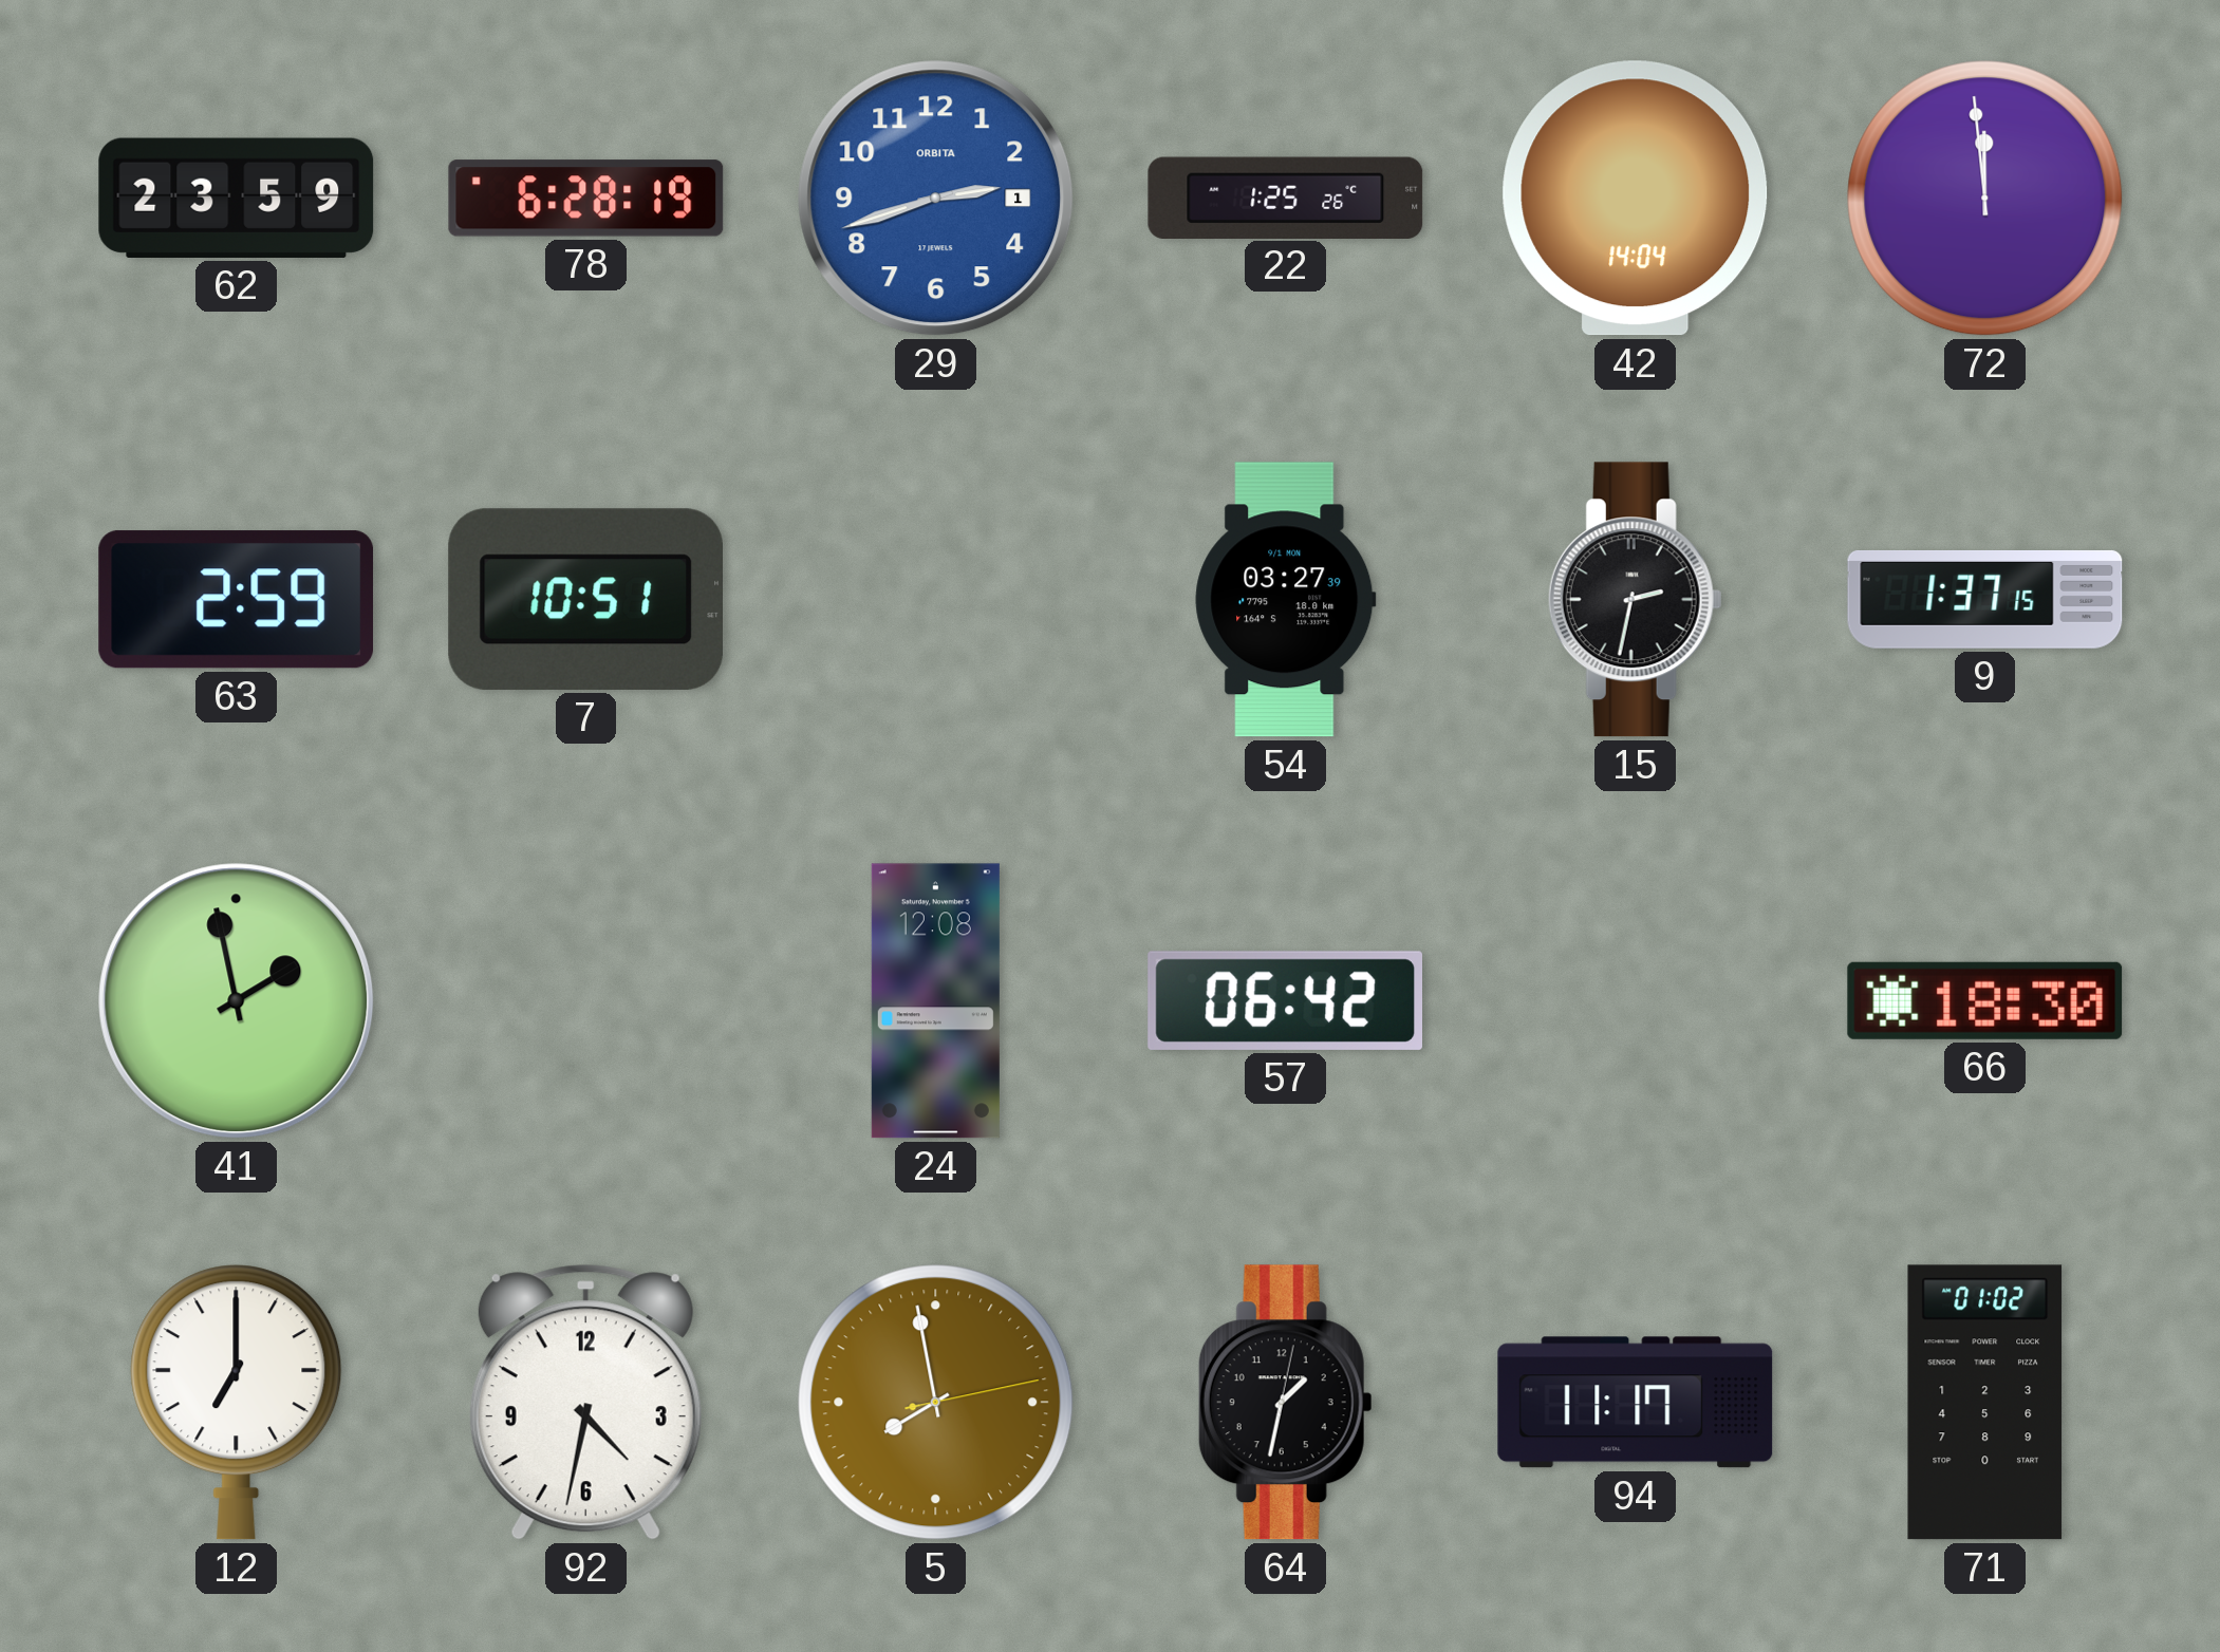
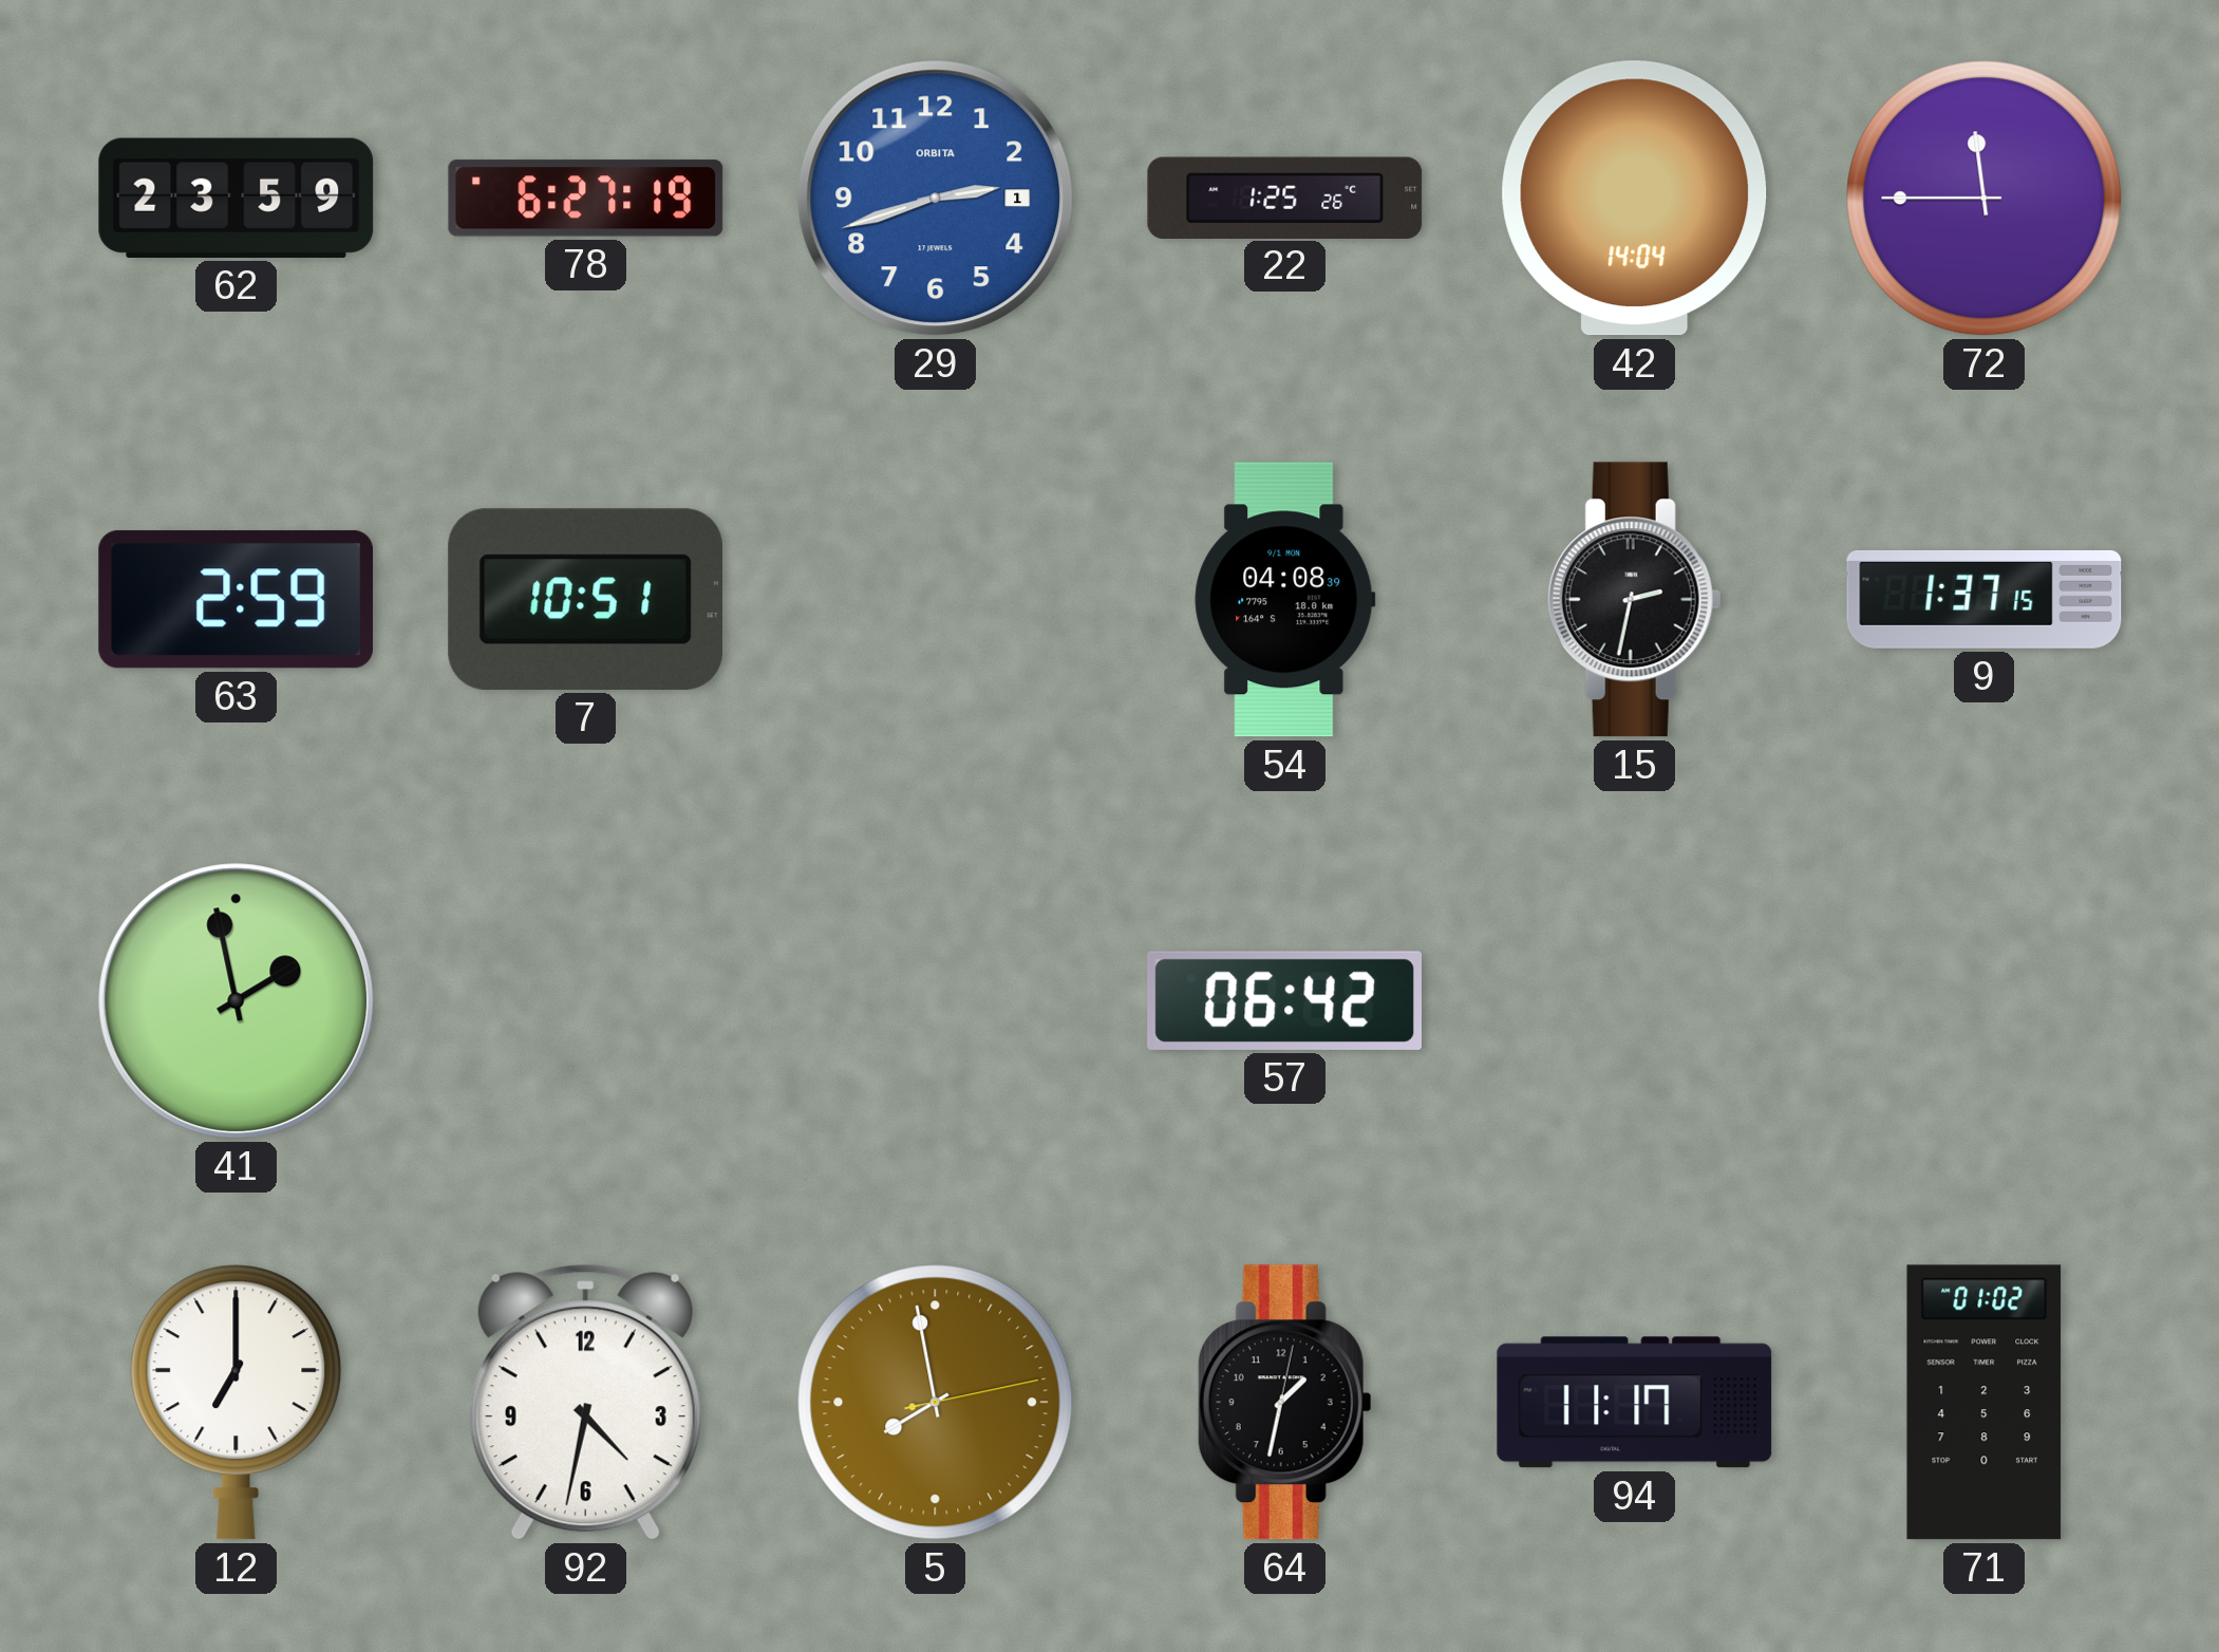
78: 6:28 -> 6:27
72: 11:59 -> 11:45
54: 03:27 -> 04:08
24: 12:08 -> none
66: 18:30 -> none
